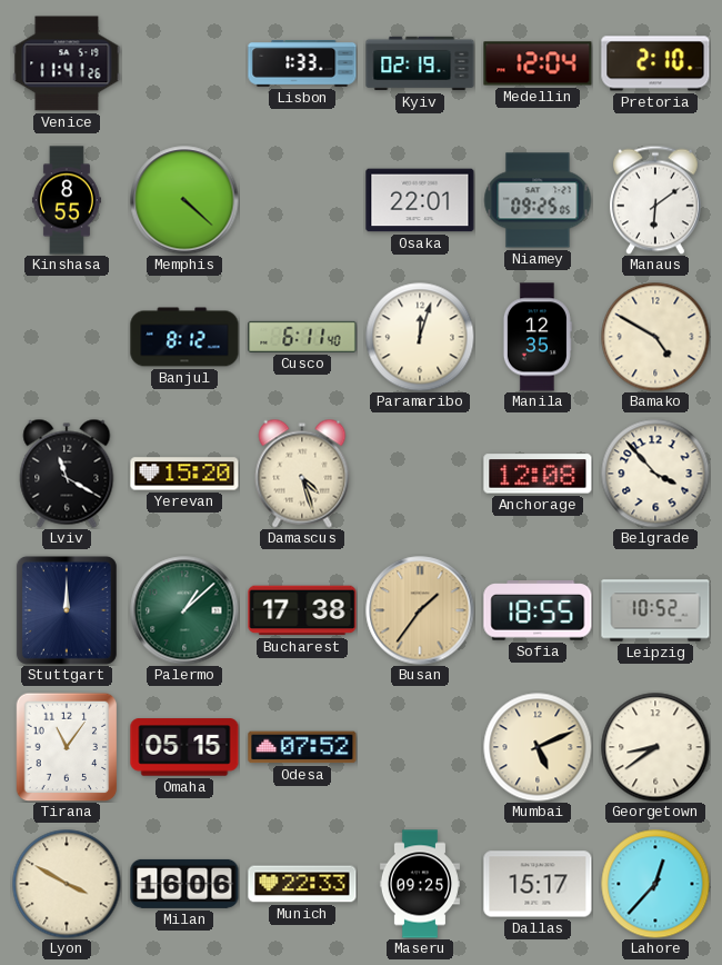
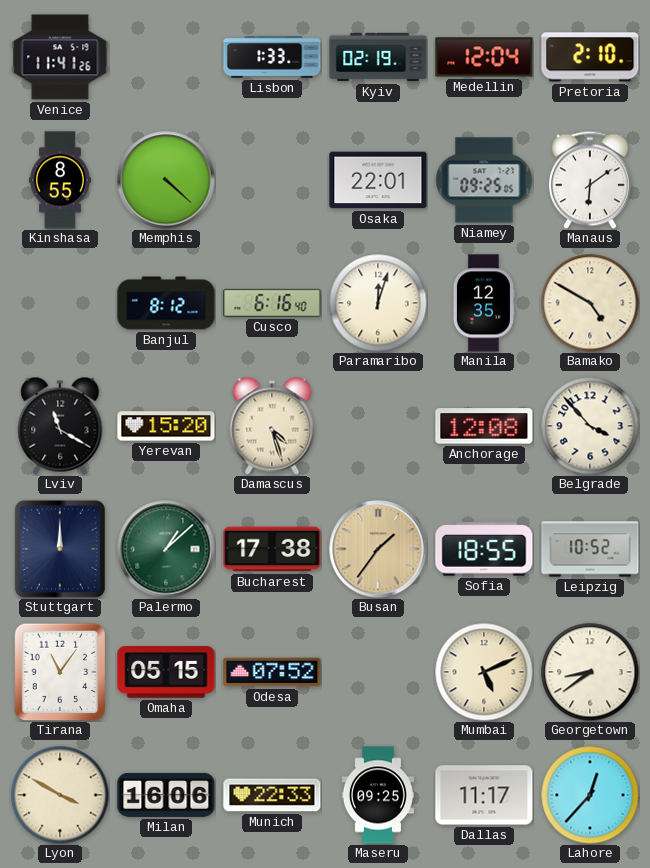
Cusco: 6:11 -> 6:16
Dallas: 15:17 -> 11:17
